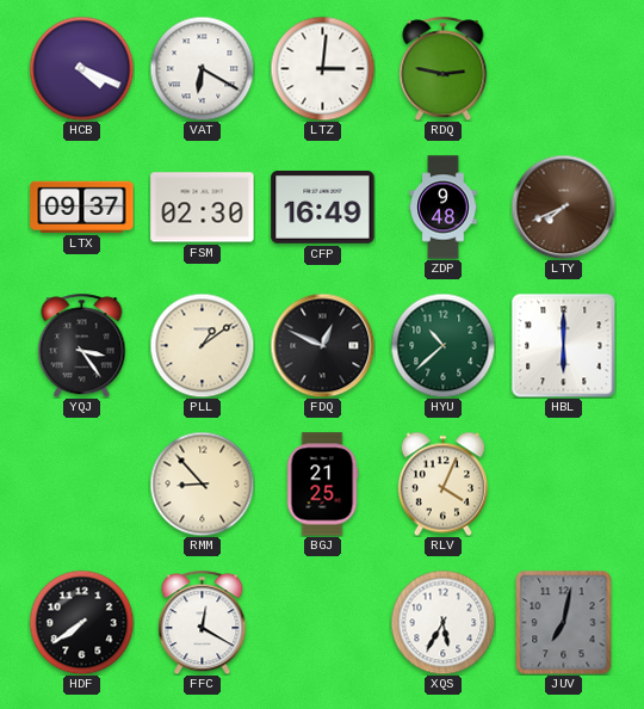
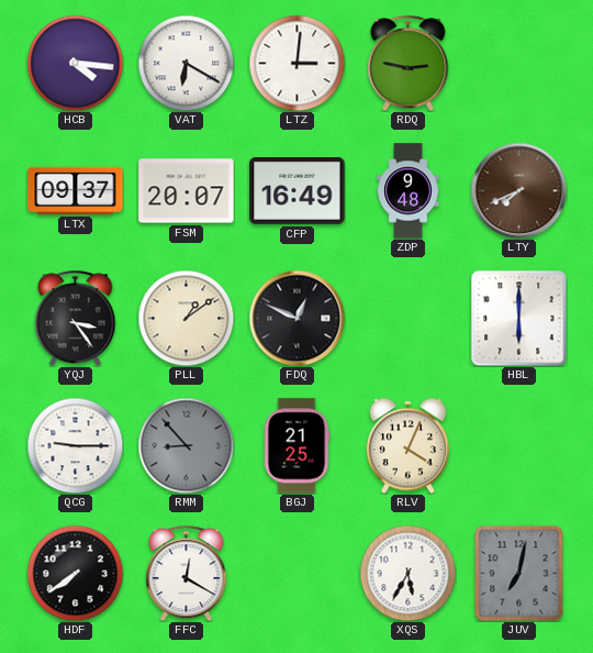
HCB: 4:19 -> 4:16
FSM: 02:30 -> 20:07
HYU: 10:38 -> none
QCG: none -> 9:15
RMM dial: cream -> grey
